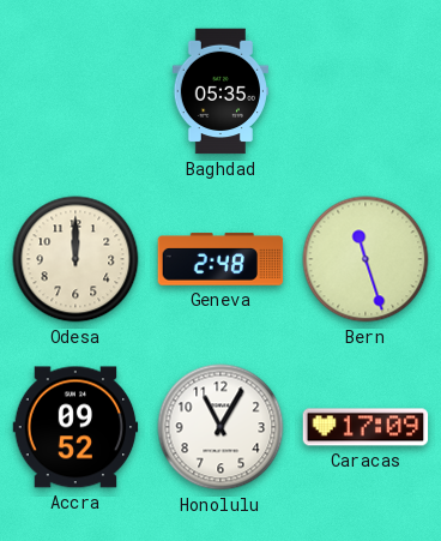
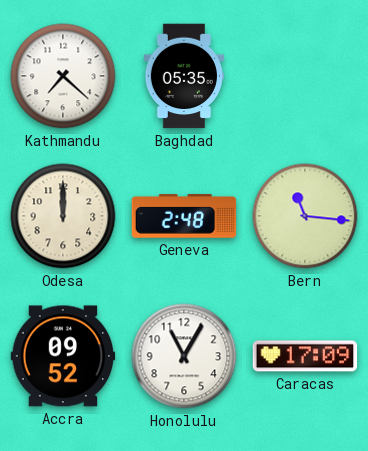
Kathmandu: none -> 7:22
Bern: 11:27 -> 11:16
